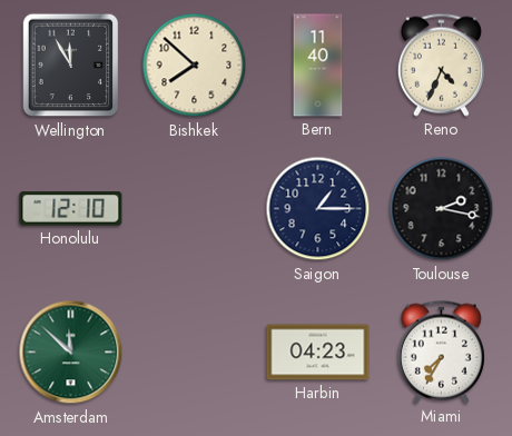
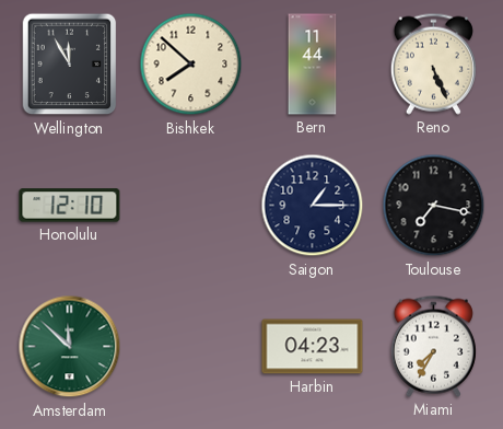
Bern: 11:40 -> 11:44
Reno: 4:34 -> 5:26
Toulouse: 2:17 -> 7:17
